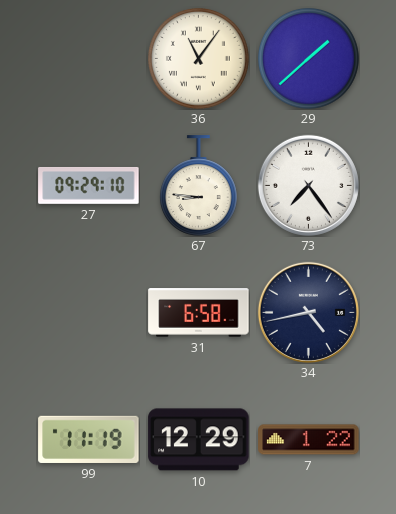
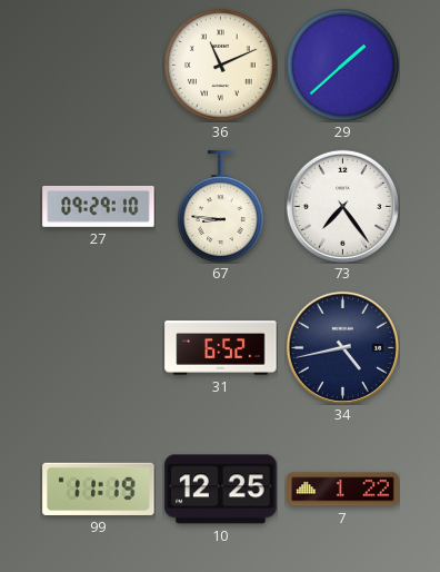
36: 11:06 -> 11:11
31: 6:58 -> 6:52
10: 12:29 -> 12:25
